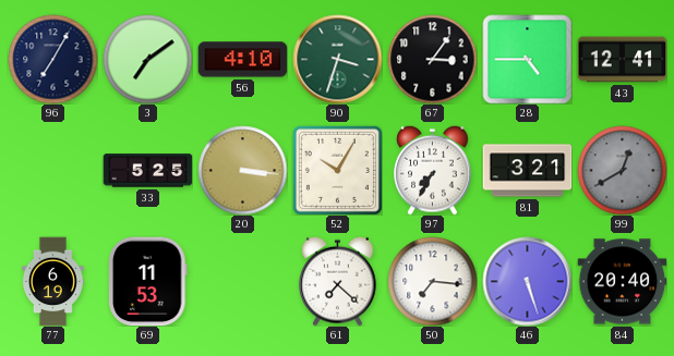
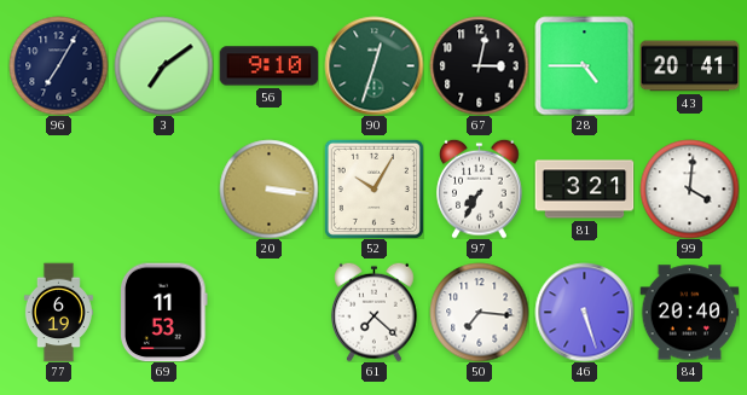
56: 4:10 -> 9:10
90: 3:33 -> 12:33
67: 3:06 -> 3:02
43: 12:41 -> 20:41
33: 5:25 -> none
99: 12:40 -> 4:01
99 dial: grey -> white
